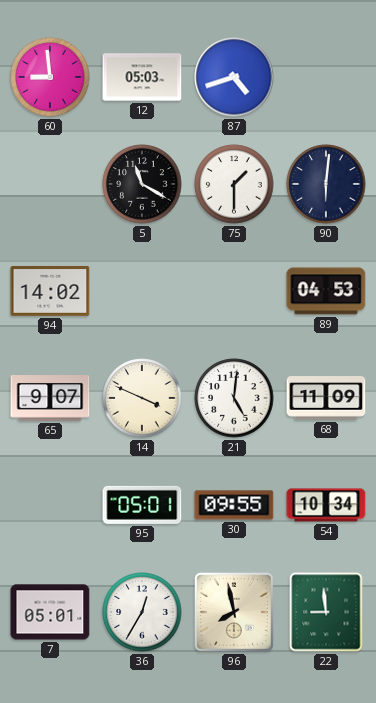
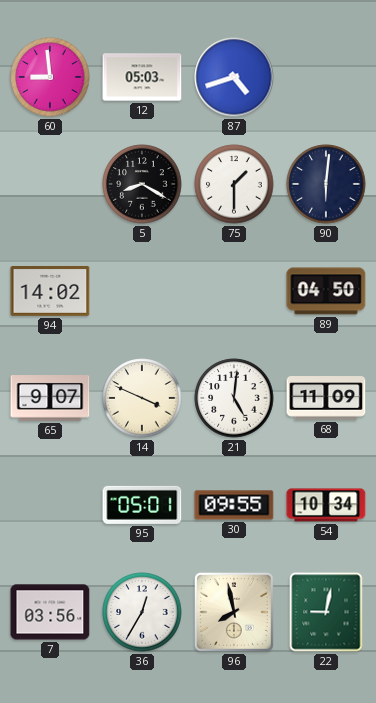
5: 11:20 -> 8:20
89: 04:53 -> 04:50
7: 05:01 -> 03:56
22: 8:59 -> 9:02
